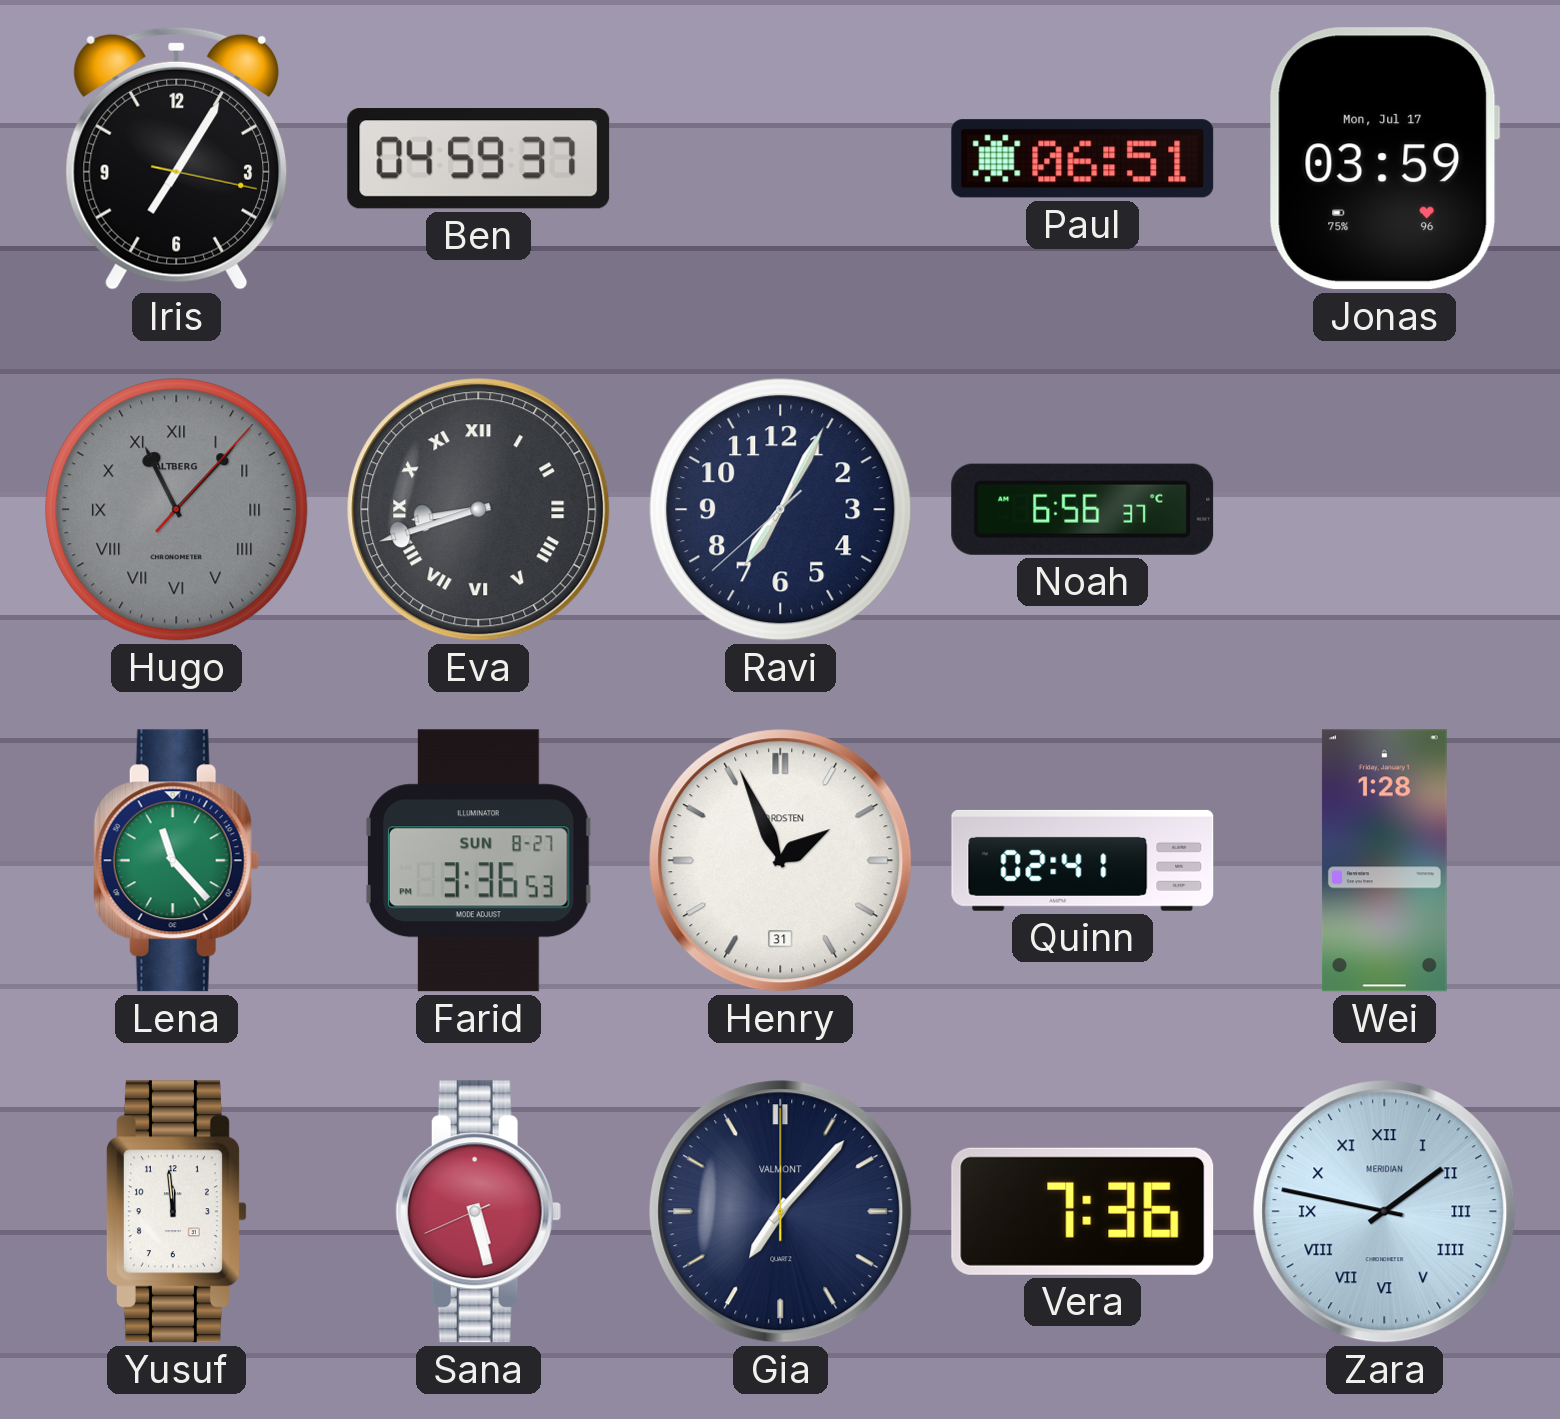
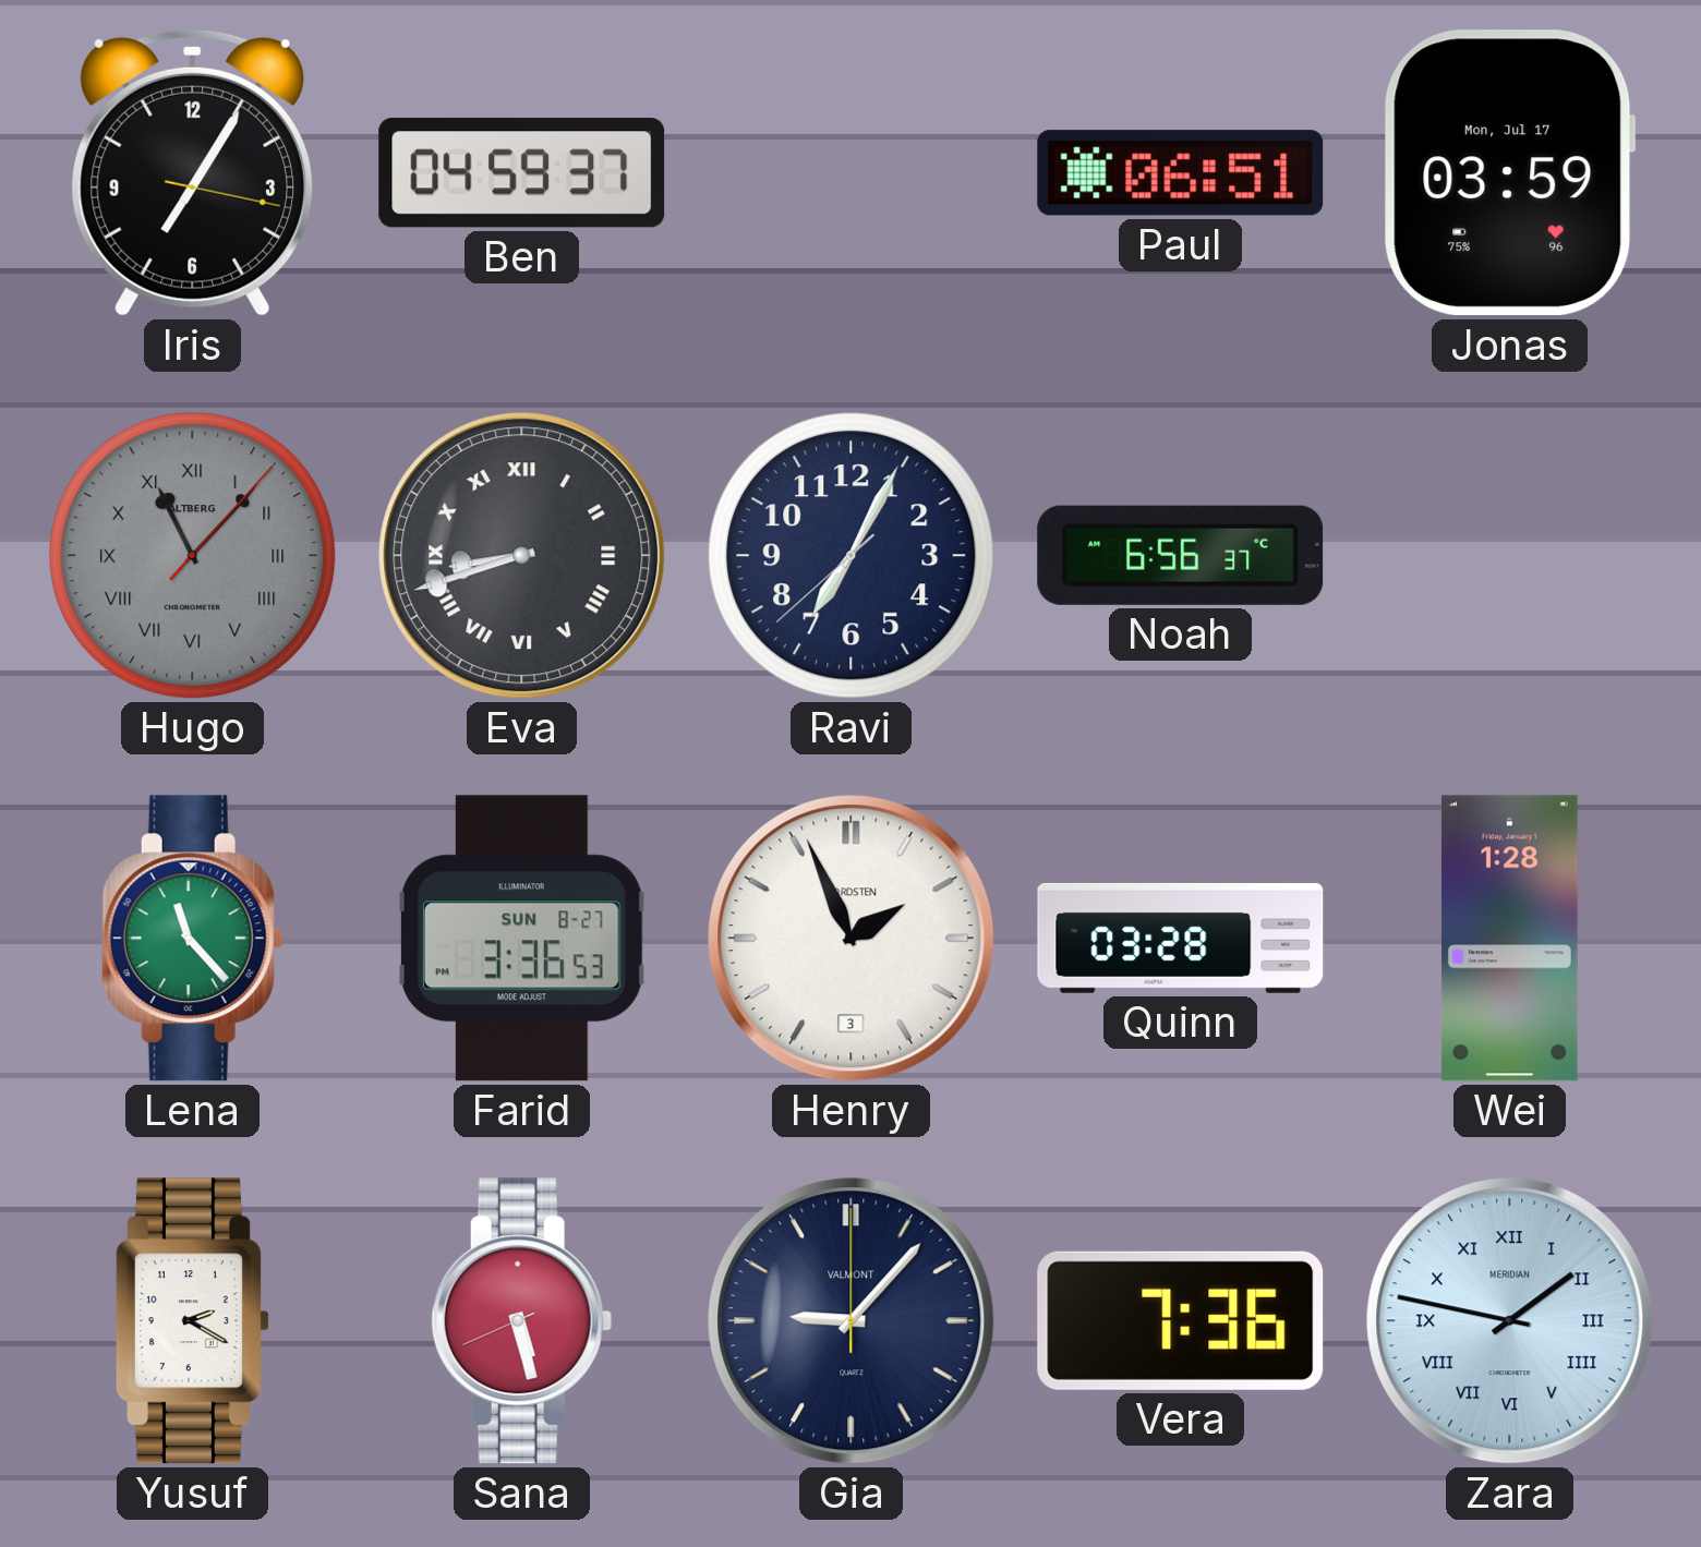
Henry date: 31 -> 3
Quinn: 02:41 -> 03:28
Yusuf: 11:59 -> 2:20
Gia: 7:07 -> 9:07
